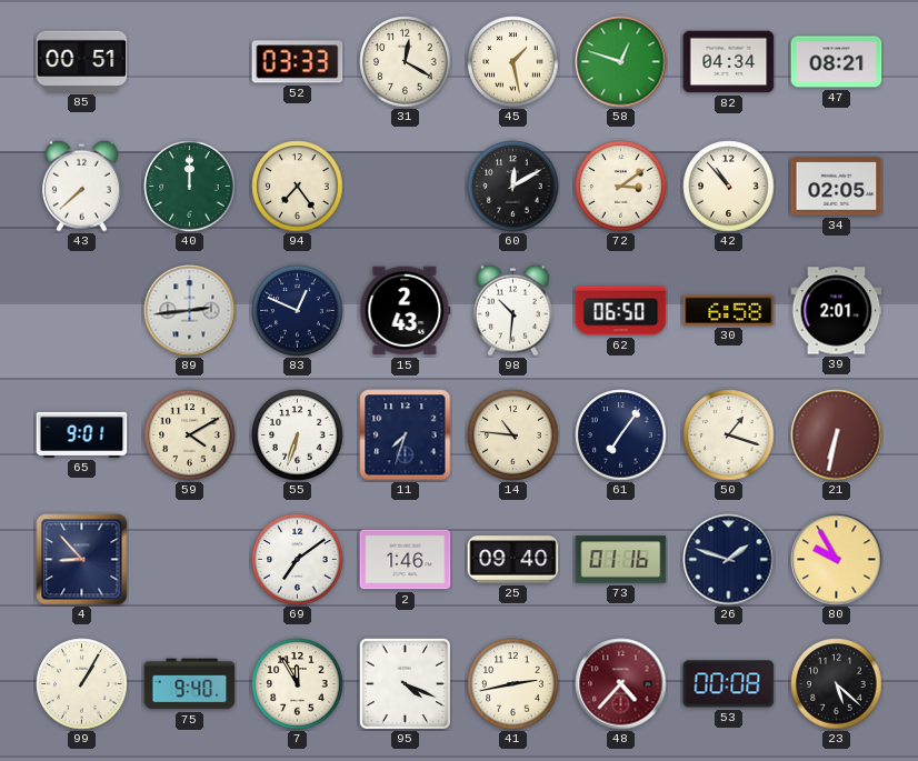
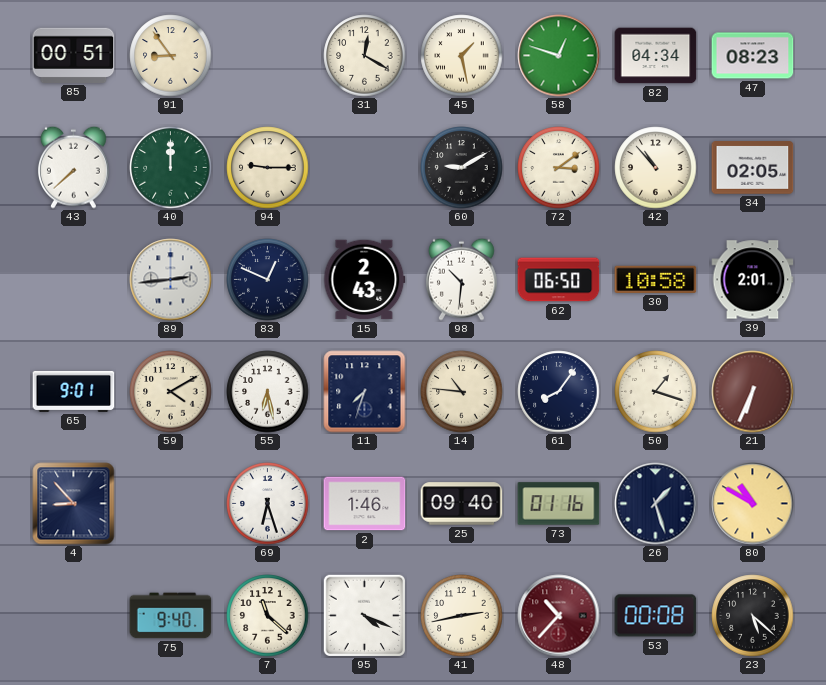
91: none -> 8:54
52: 03:33 -> none
47: 08:21 -> 08:23
94: 7:24 -> 9:15
60: 12:10 -> 9:10
30: 6:58 -> 10:58
55: 6:33 -> 6:28
61: 7:06 -> 8:06
21: 6:32 -> 6:34
69: 7:09 -> 6:27
26: 1:48 -> 1:27
80: 9:55 -> 10:50
99: 1:05 -> none
7: 11:55 -> 11:22
48: 4:37 -> 10:37
